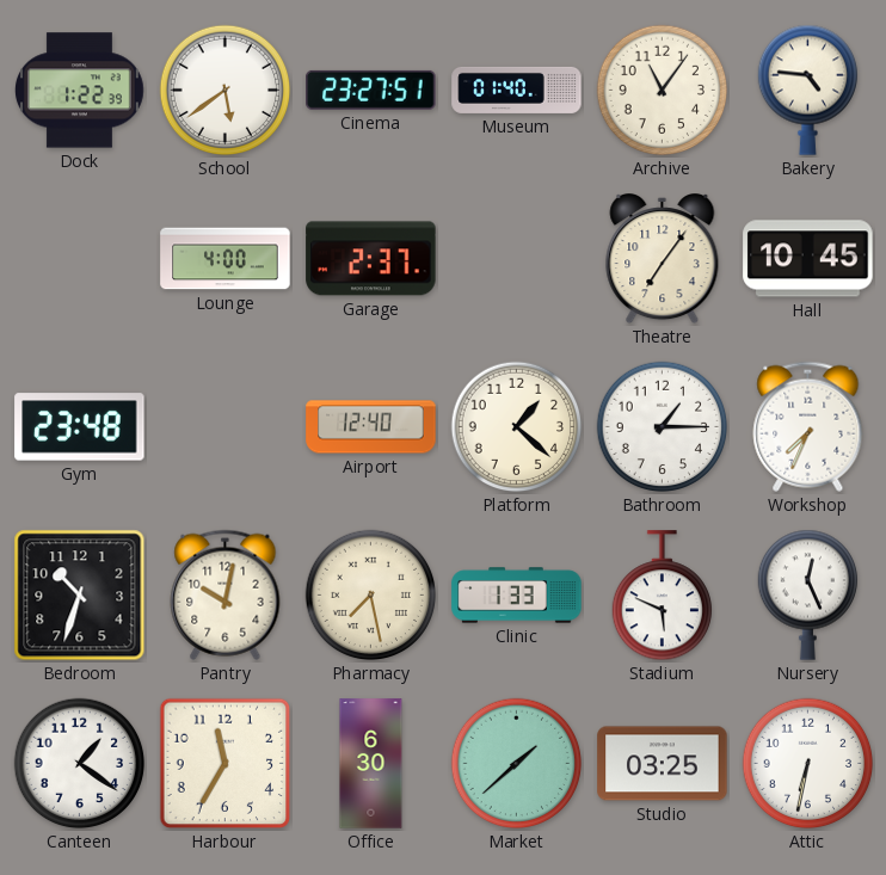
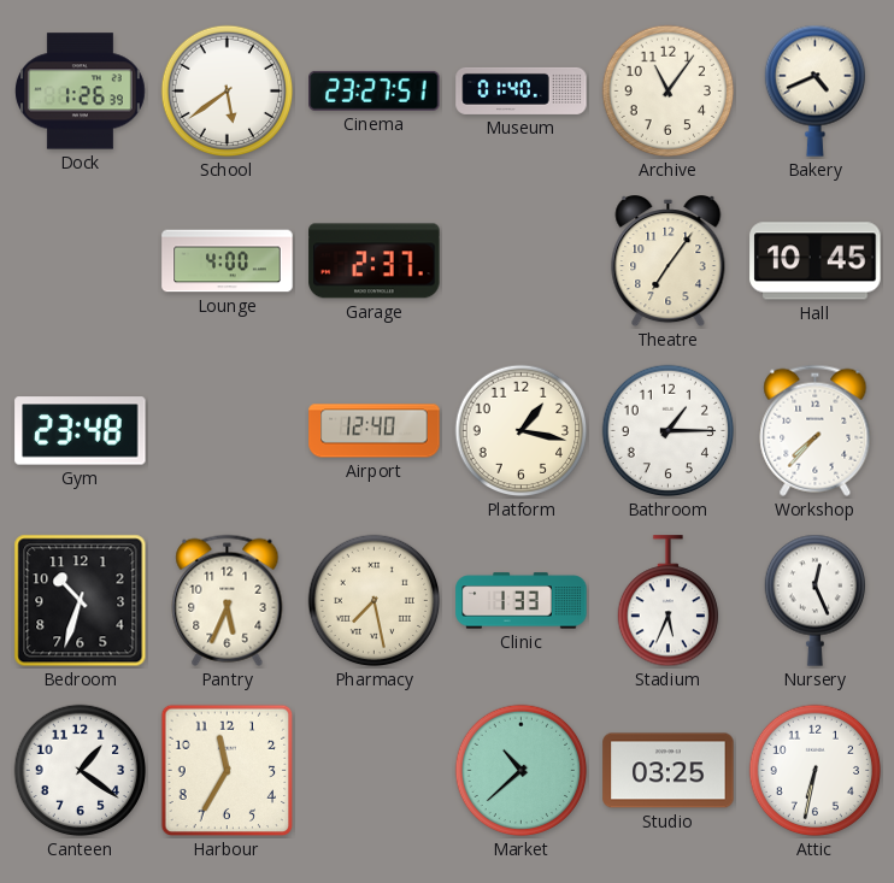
Dock: 1:22 -> 1:26
Bakery: 4:46 -> 4:41
Platform: 1:22 -> 1:17
Workshop: 7:34 -> 7:37
Pantry: 10:02 -> 5:34
Stadium: 5:49 -> 5:34
Office: 6:30 -> none
Market: 1:38 -> 10:38
